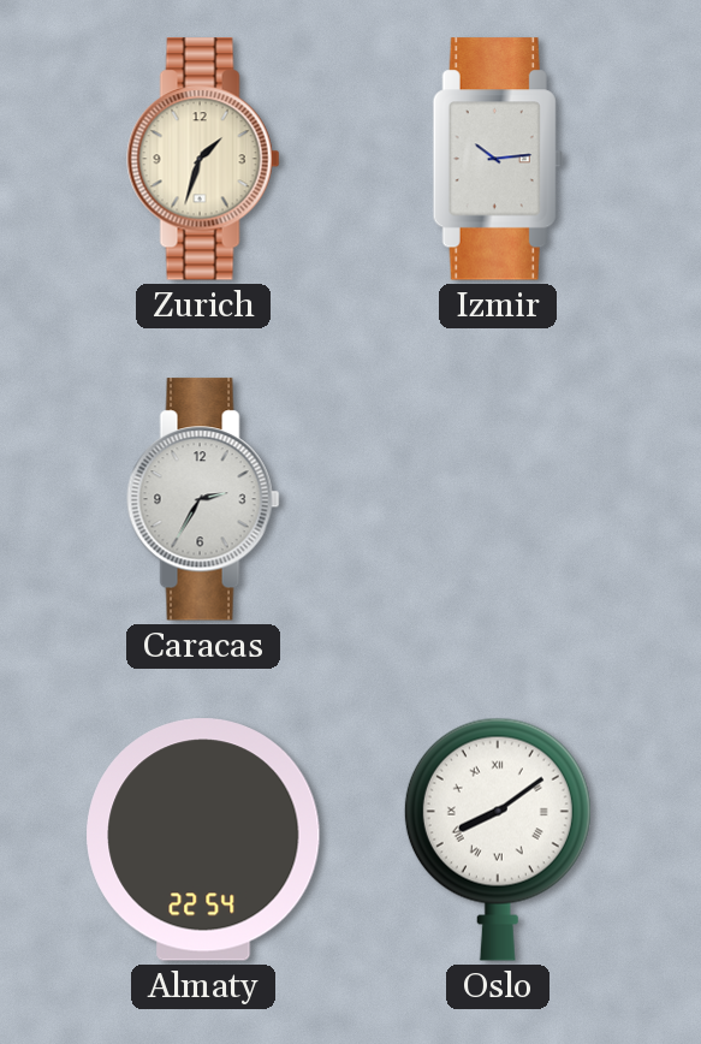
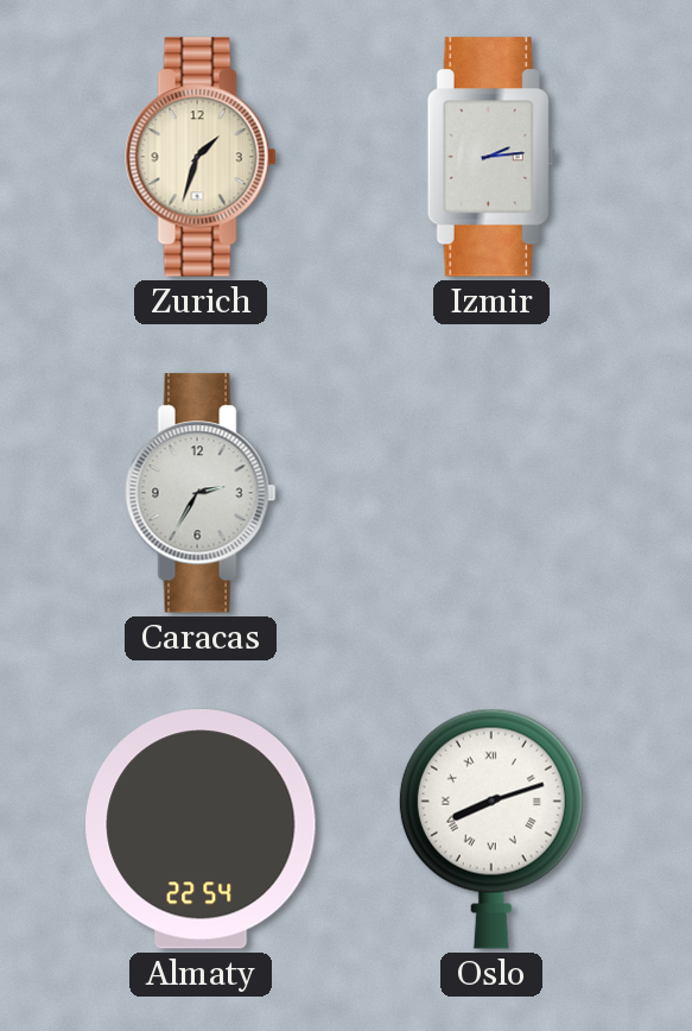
Izmir: 10:14 -> 2:14
Oslo: 8:09 -> 8:12
